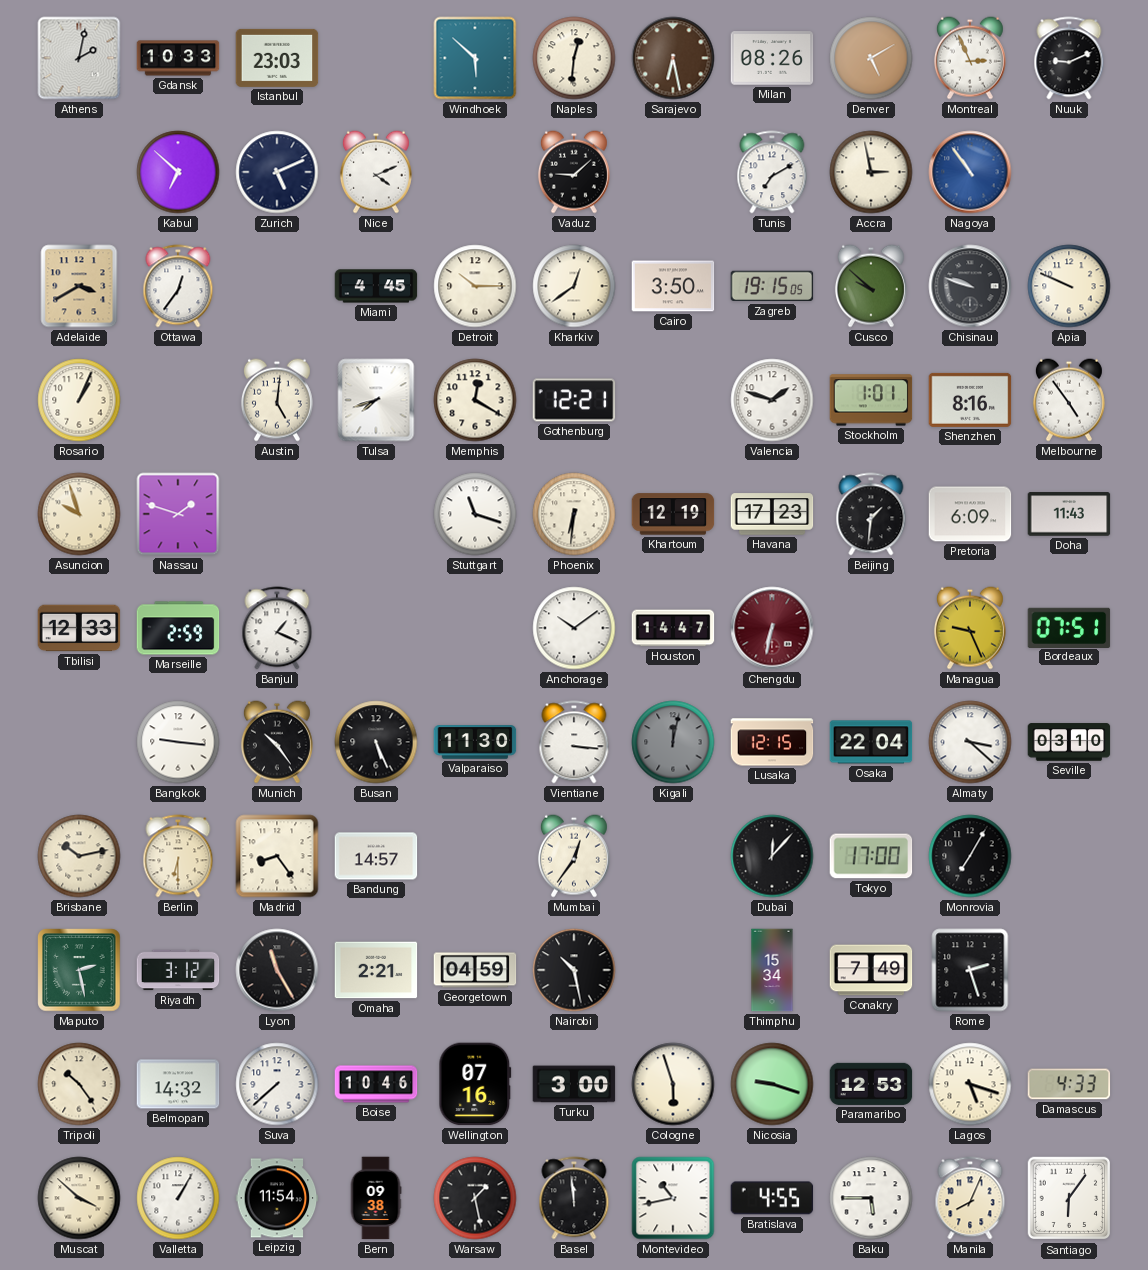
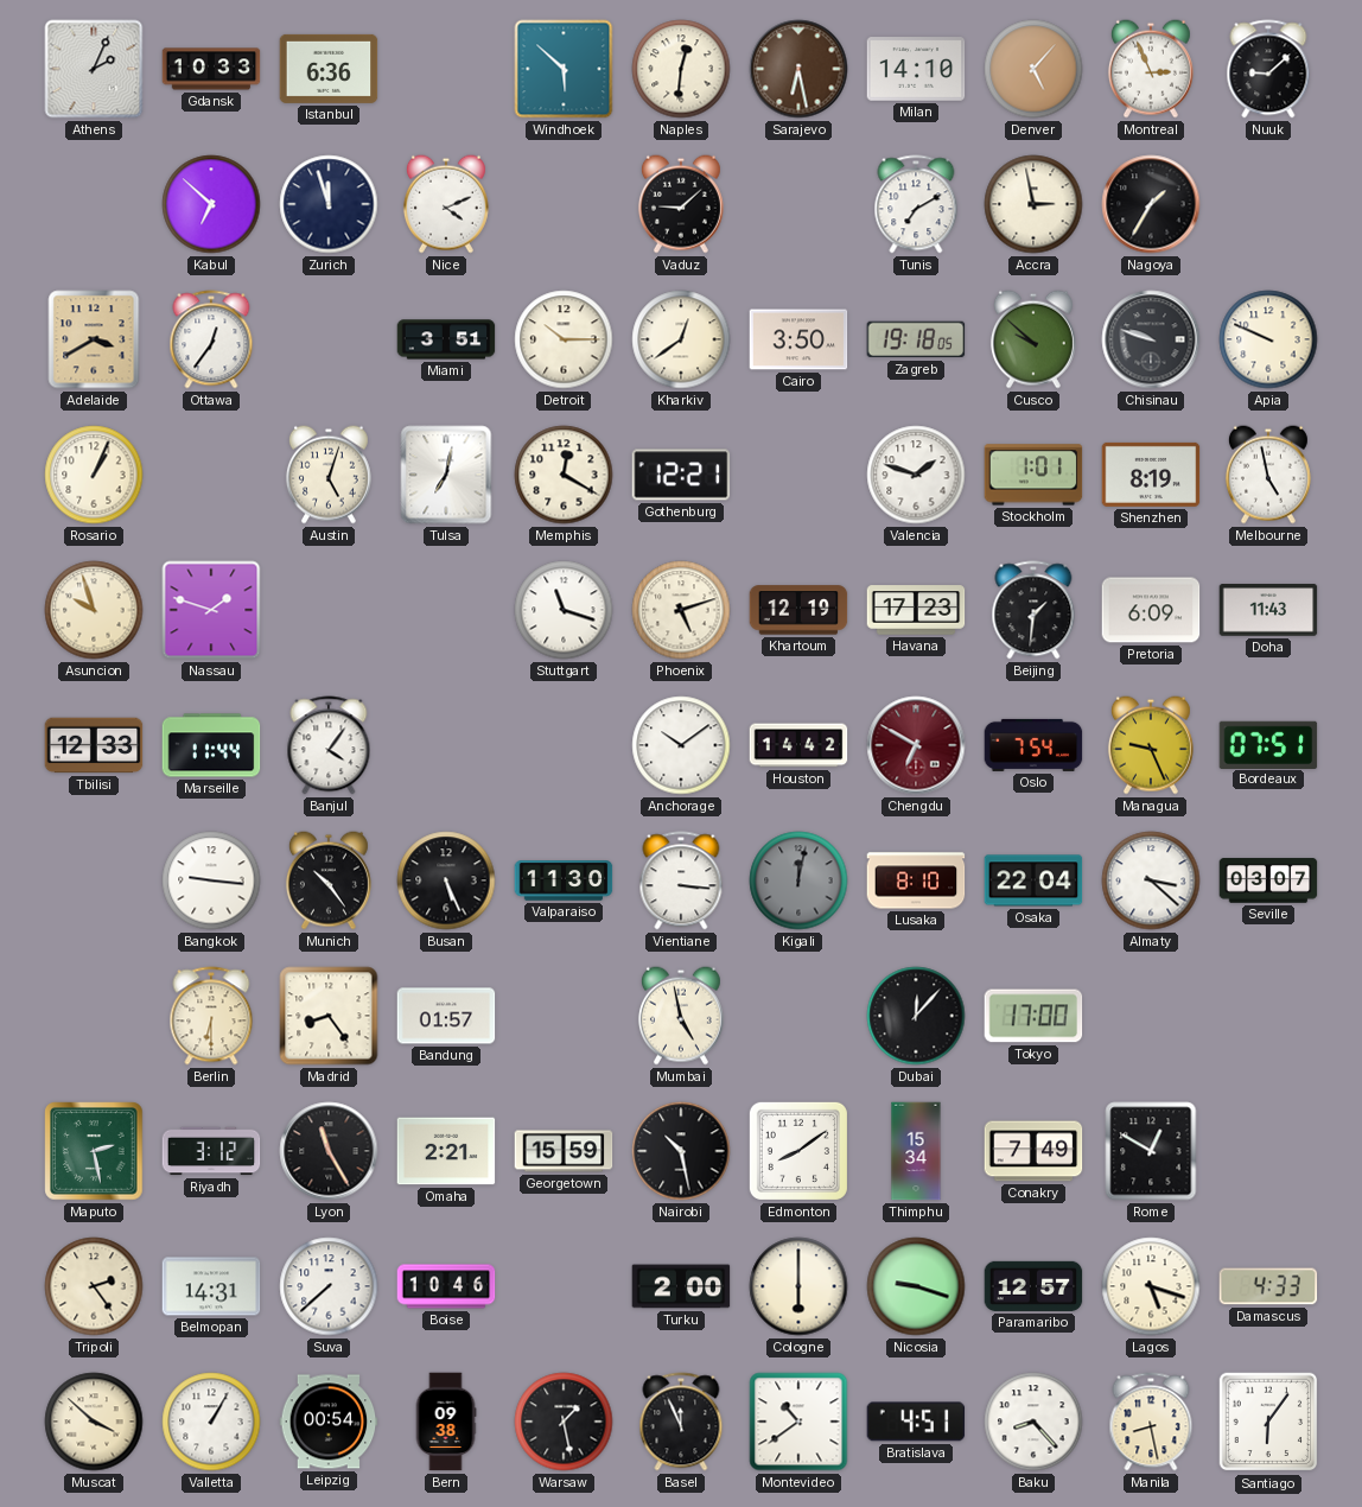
Athens: 2:02 -> 2:04
Istanbul: 23:03 -> 6:36
Milan: 08:26 -> 14:10
Denver: 5:10 -> 5:07
Nuuk: 9:11 -> 9:08
Zurich: 5:11 -> 11:57
Nagoya: 10:54 -> 1:35
Nagoya dial: blue -> black
Miami: 4:45 -> 3:51
Zagreb: 19:15 -> 19:18
Austin: 5:01 -> 5:03
Tulsa: 7:42 -> 7:02
Shenzhen: 8:16 -> 8:19
Melbourne: 4:54 -> 4:58
Phoenix: 6:31 -> 5:12
Marseille: 2:59 -> 11:44
Banjul: 1:19 -> 4:06
Houston: 14:47 -> 14:42
Chengdu: 6:32 -> 6:50
Oslo: none -> 7:54
Lusaka: 12:15 -> 8:10
Seville: 03:10 -> 03:07
Brisbane: 10:13 -> none
Bandung: 14:57 -> 01:57
Mumbai: 12:36 -> 4:58
Monrovia: 7:05 -> none
Georgetown: 04:59 -> 15:59
Edmonton: none -> 8:09
Rome: 2:27 -> 12:50
Tripoli: 10:24 -> 2:24
Belmopan: 14:32 -> 14:31
Wellington: 07:16 -> none
Turku: 3:00 -> 2:00
Cologne: 5:57 -> 6:00
Paramaribo: 12:53 -> 12:57
Leipzig: 11:54 -> 00:54
Basel: 11:59 -> 11:56
Montevideo: 10:43 -> 10:39
Bratislava: 4:55 -> 4:51
Baku: 5:45 -> 8:23
Manila: 8:04 -> 8:28
